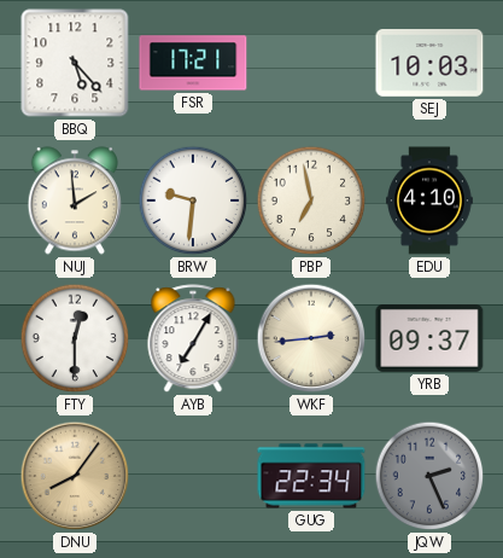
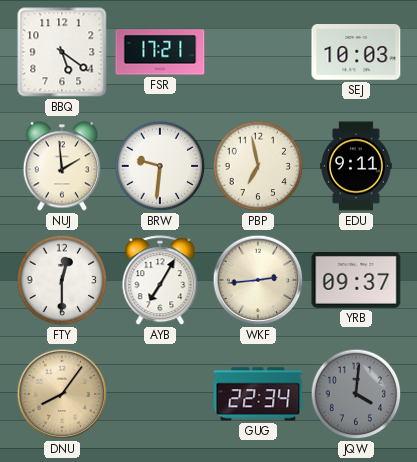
BBQ: 5:23 -> 5:21
EDU: 4:10 -> 9:11
JQW: 2:26 -> 4:01
